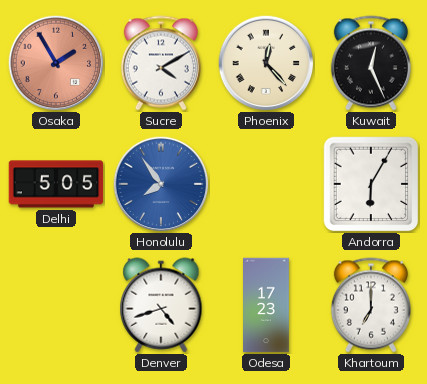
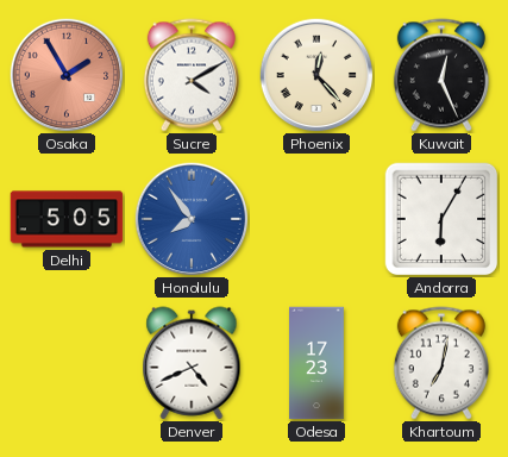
Denver: 4:42 -> 4:41
Khartoum: 7:00 -> 7:02
